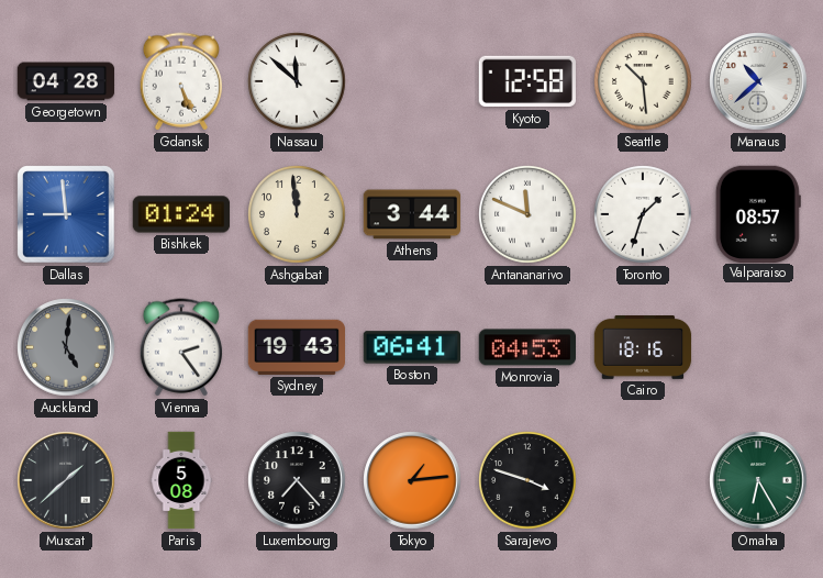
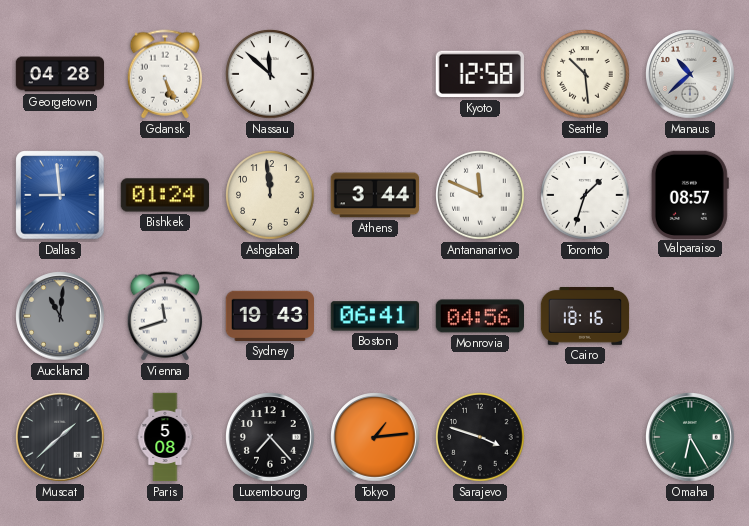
Auckland: 5:01 -> 11:01
Vienna: 2:24 -> 11:42
Monrovia: 04:53 -> 04:56
